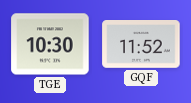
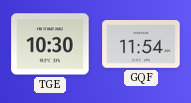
GQF: 11:52 -> 11:54
